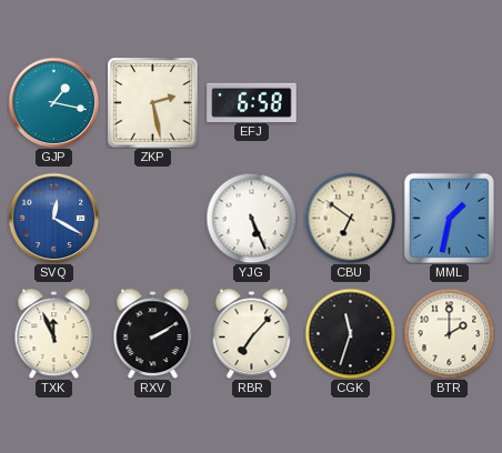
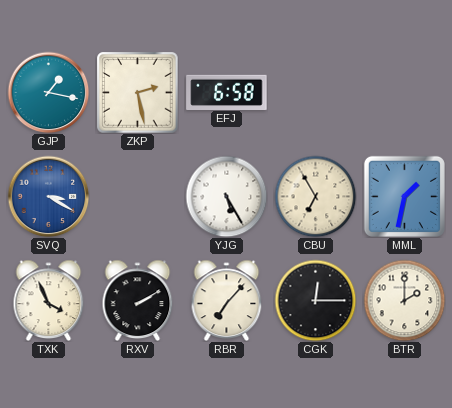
SVQ: 12:20 -> 3:20
YJG: 5:26 -> 5:25
CBU: 6:51 -> 6:55
TXK: 11:56 -> 3:56
CGK: 11:33 -> 12:15
